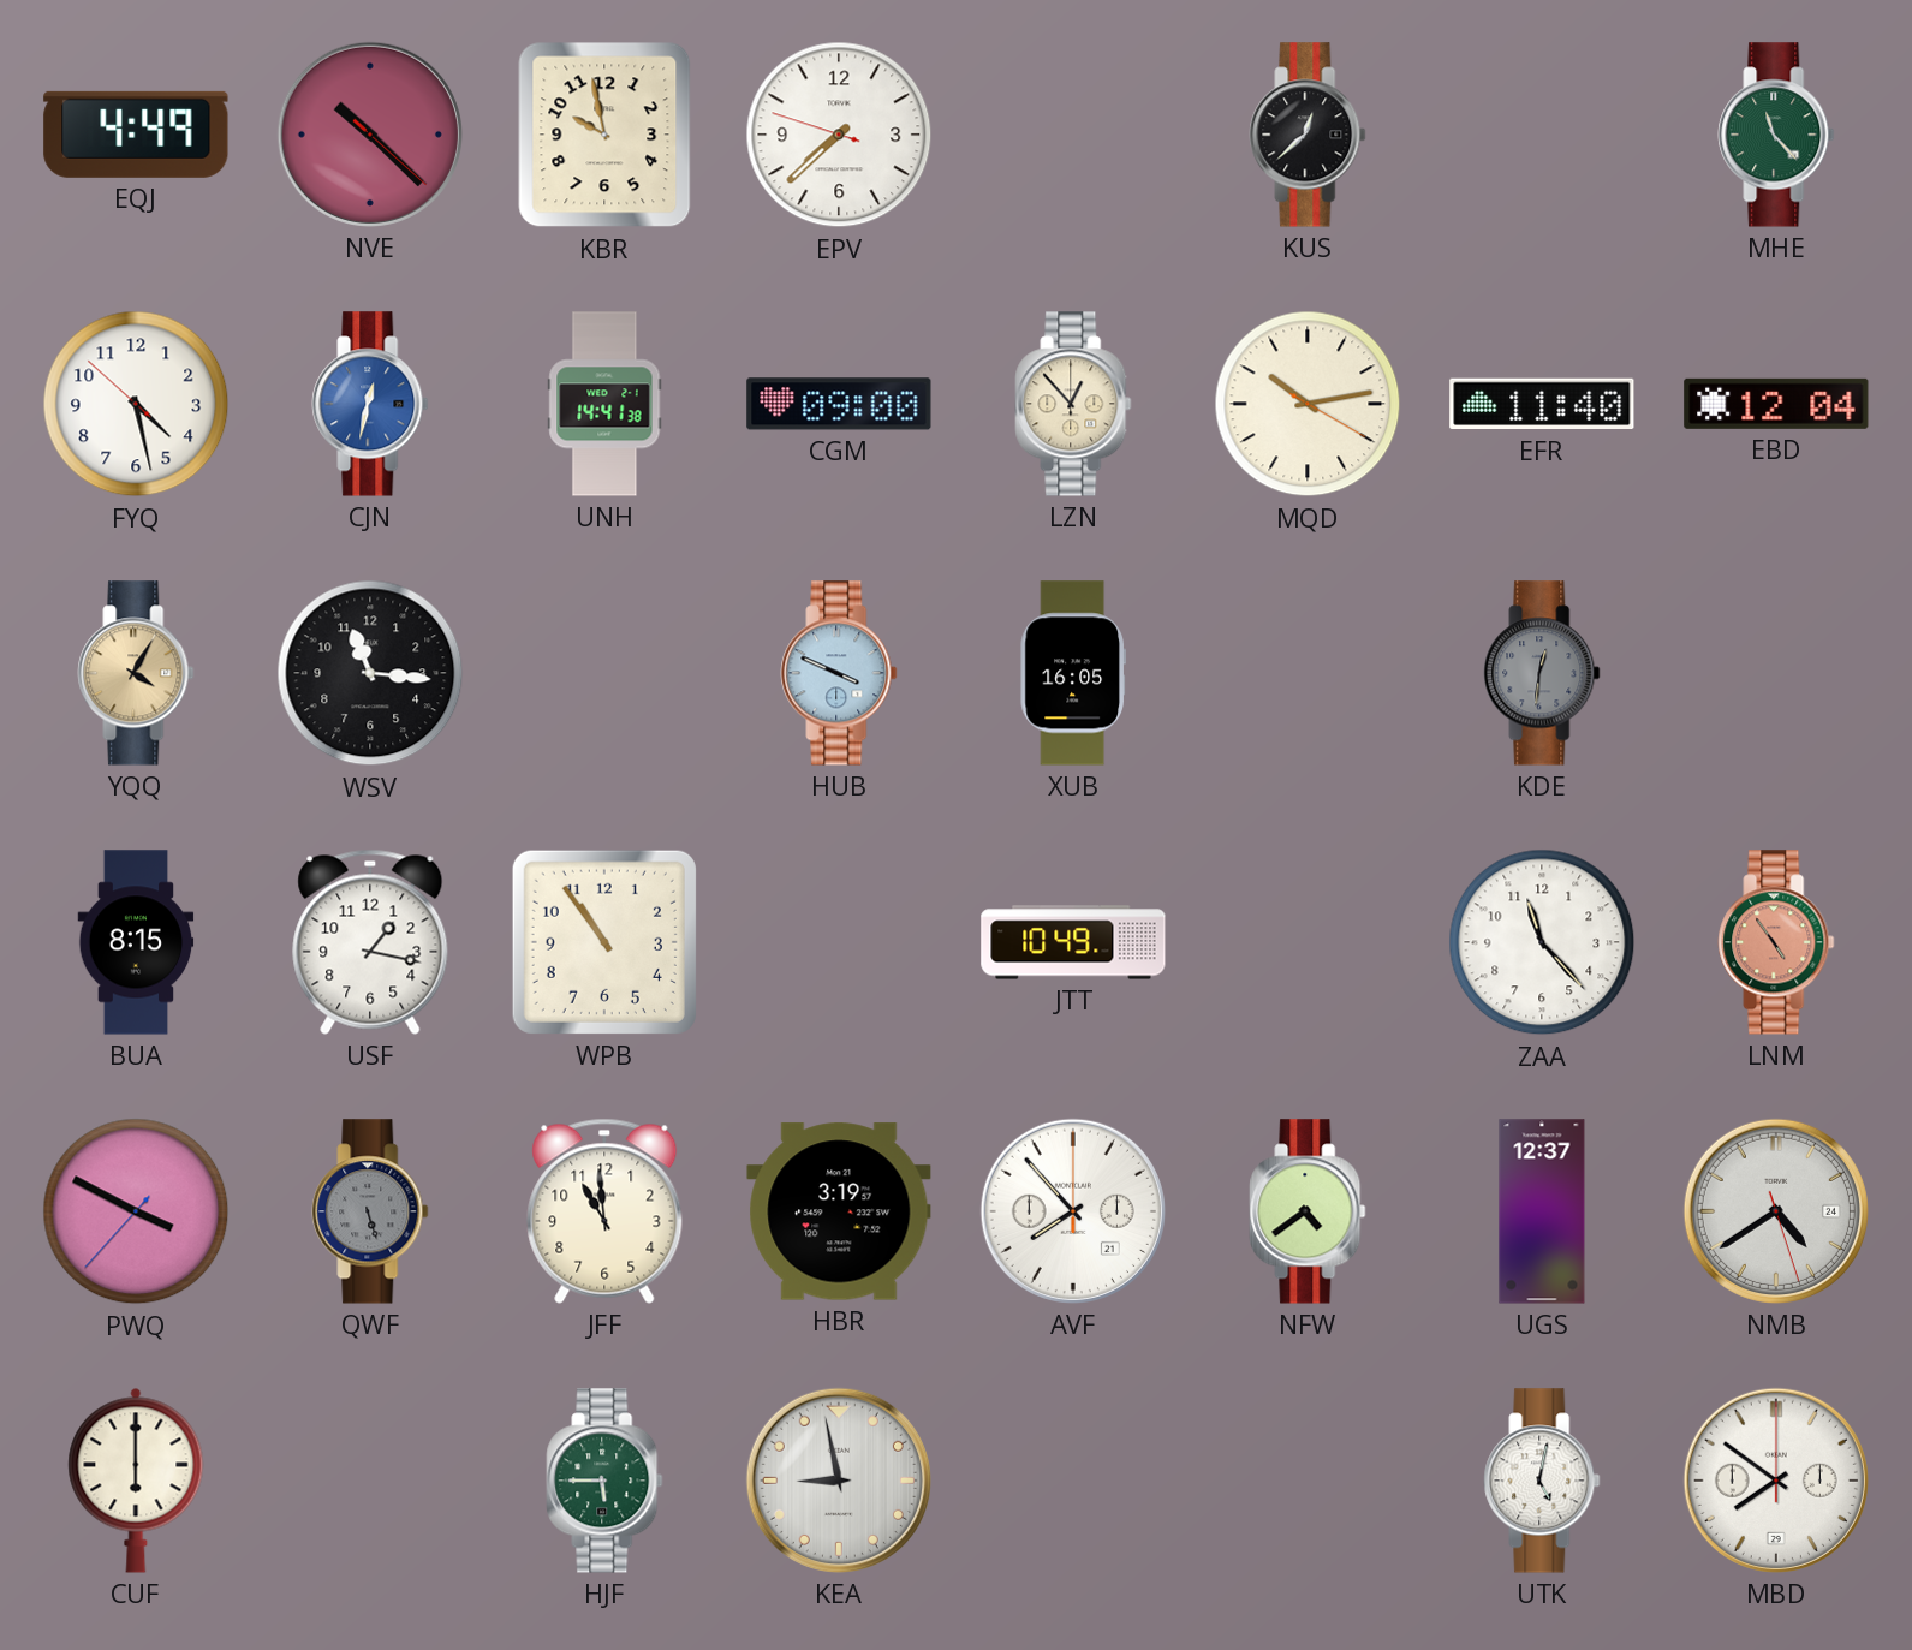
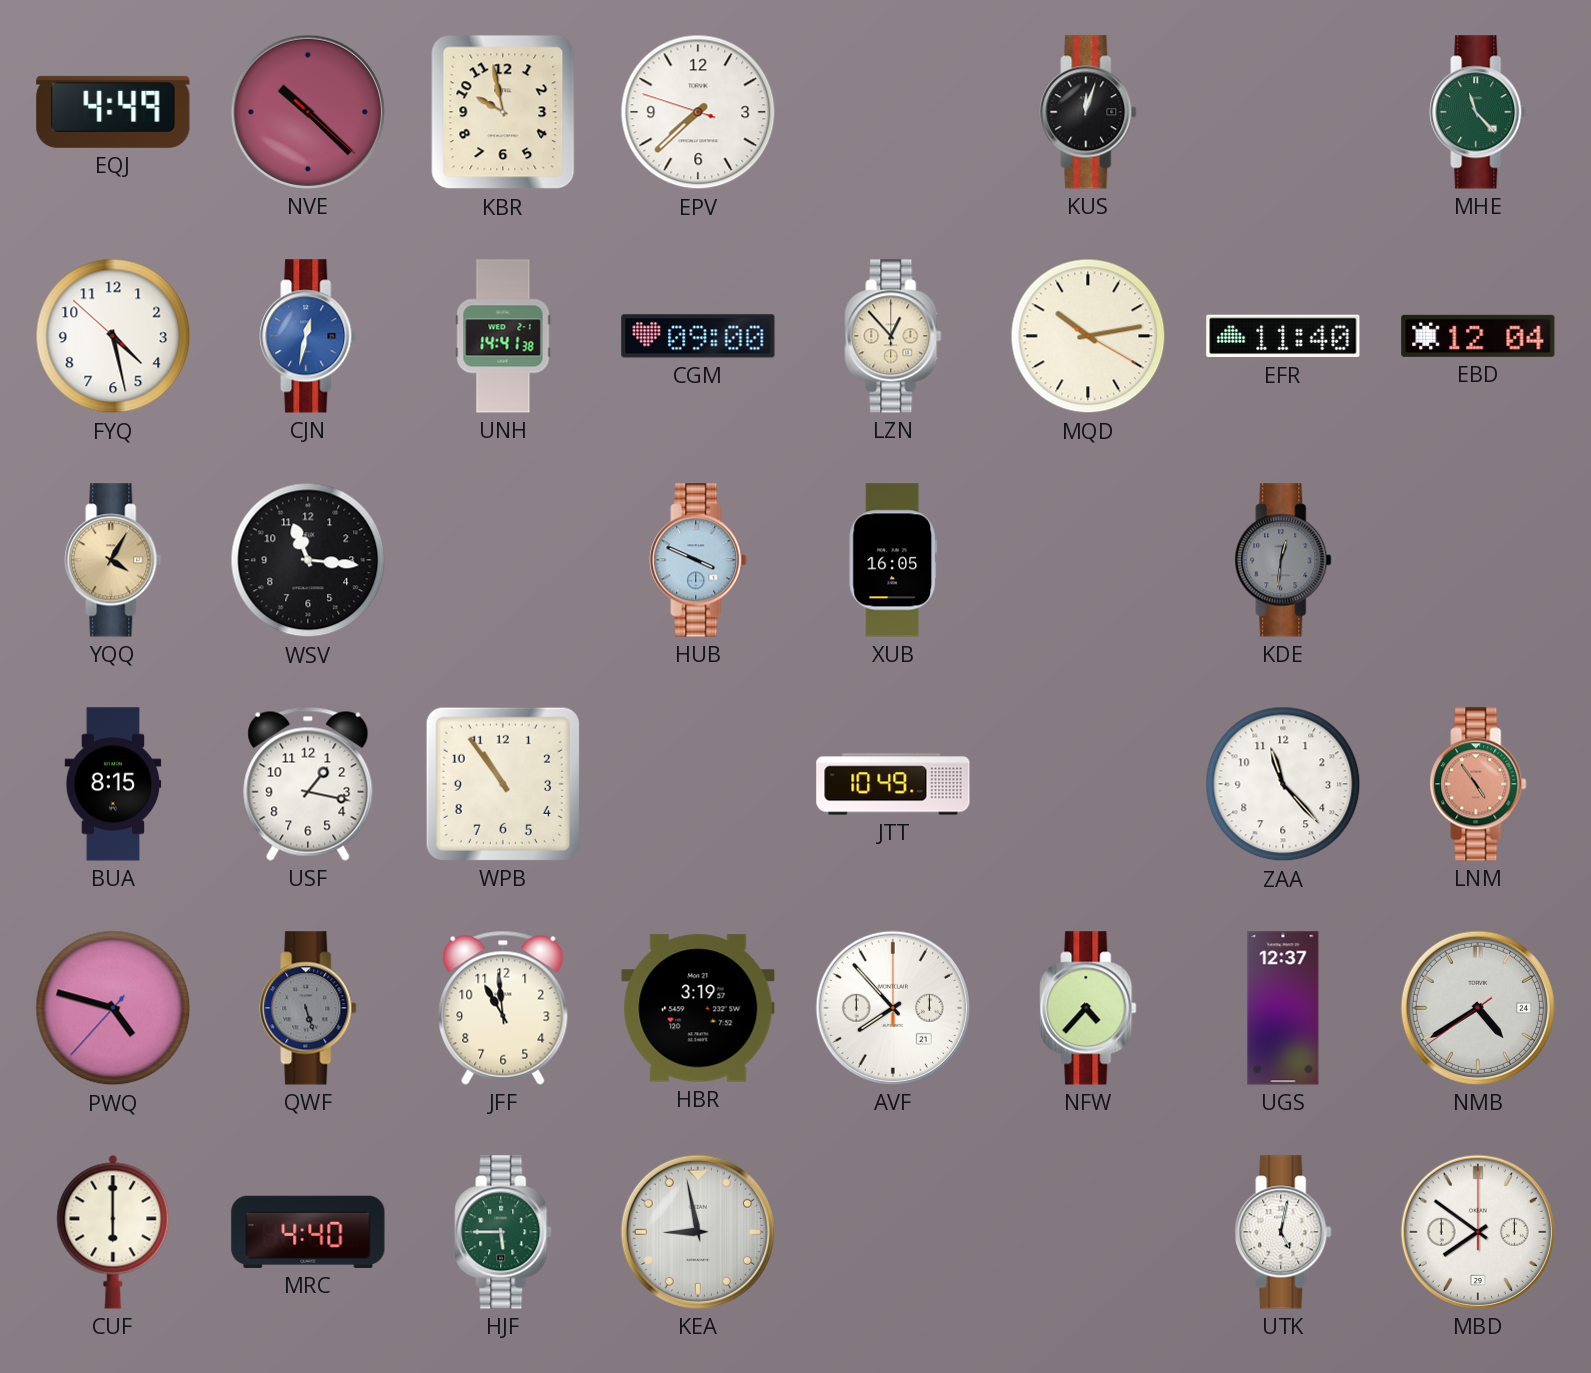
KUS: 12:38 -> 12:03
PWQ: 3:49 -> 4:47
NFW: 4:39 -> 4:37
NMB: 4:39:27 -> 4:39:39
MRC: none -> 4:40
